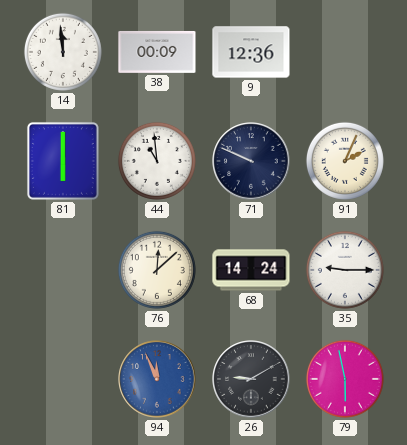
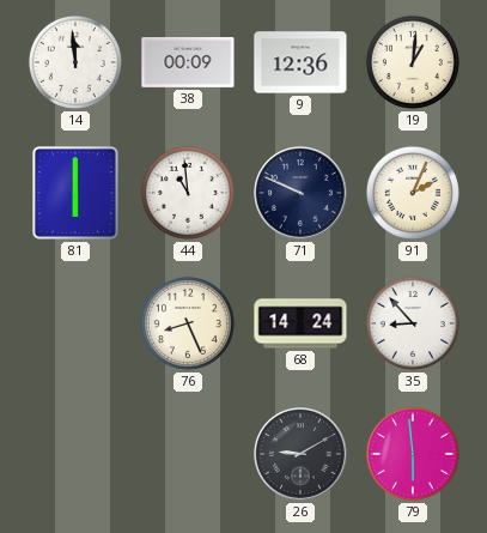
19: none -> 1:01
76: 12:08 -> 8:26
35: 9:15 -> 8:53
94: 11:56 -> none
79: 5:58 -> 5:59
